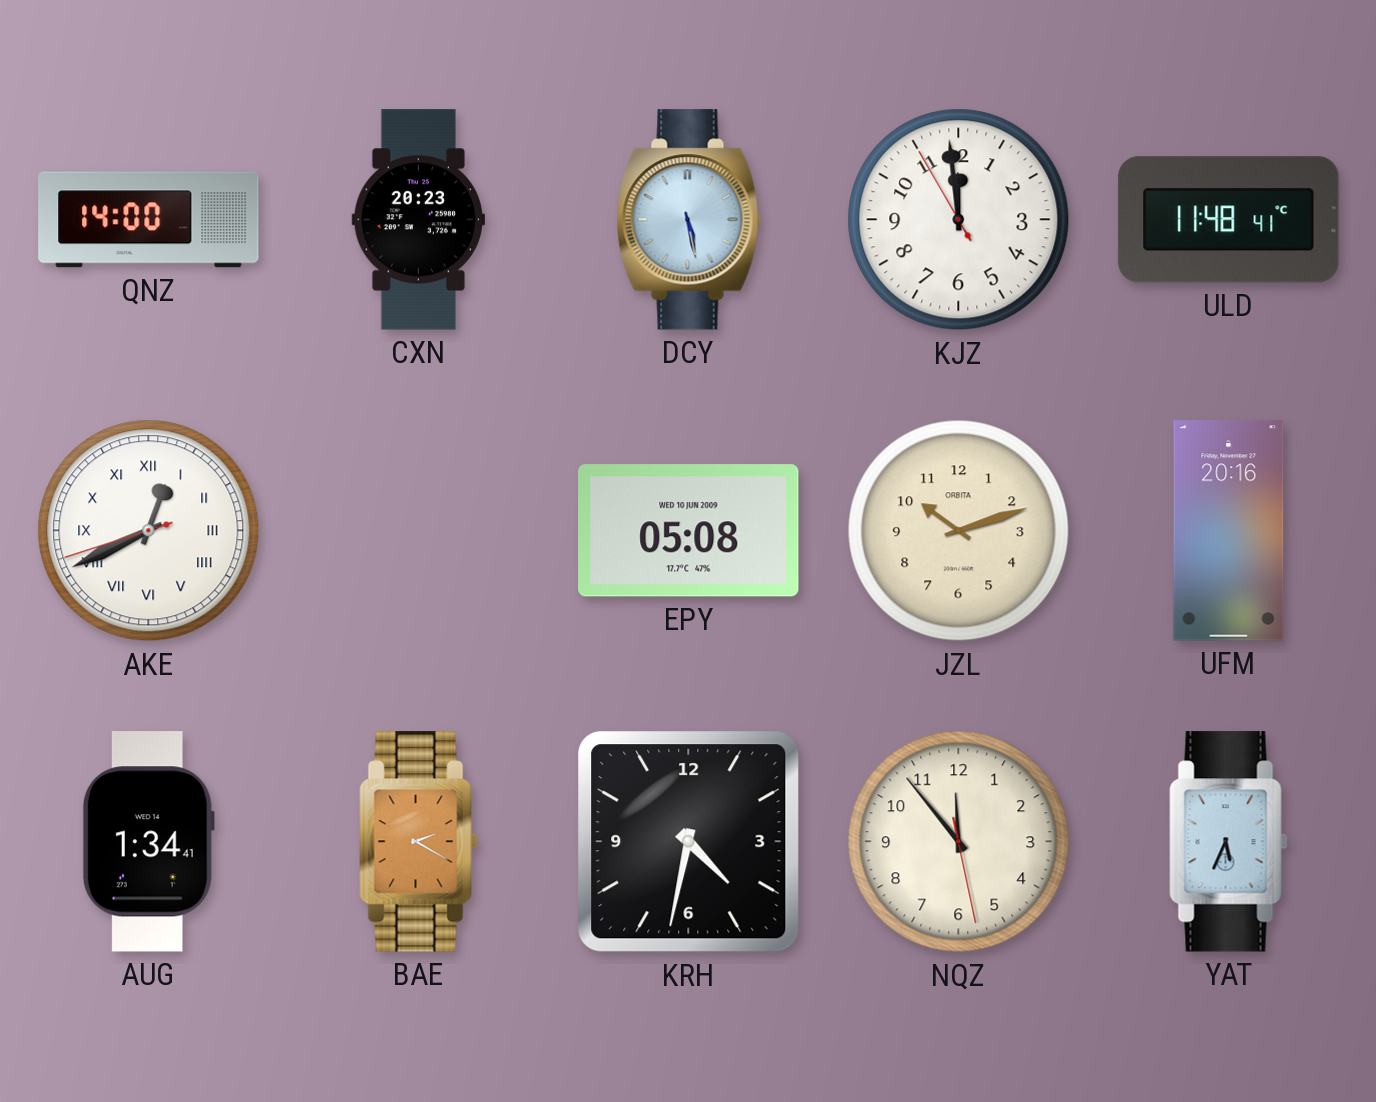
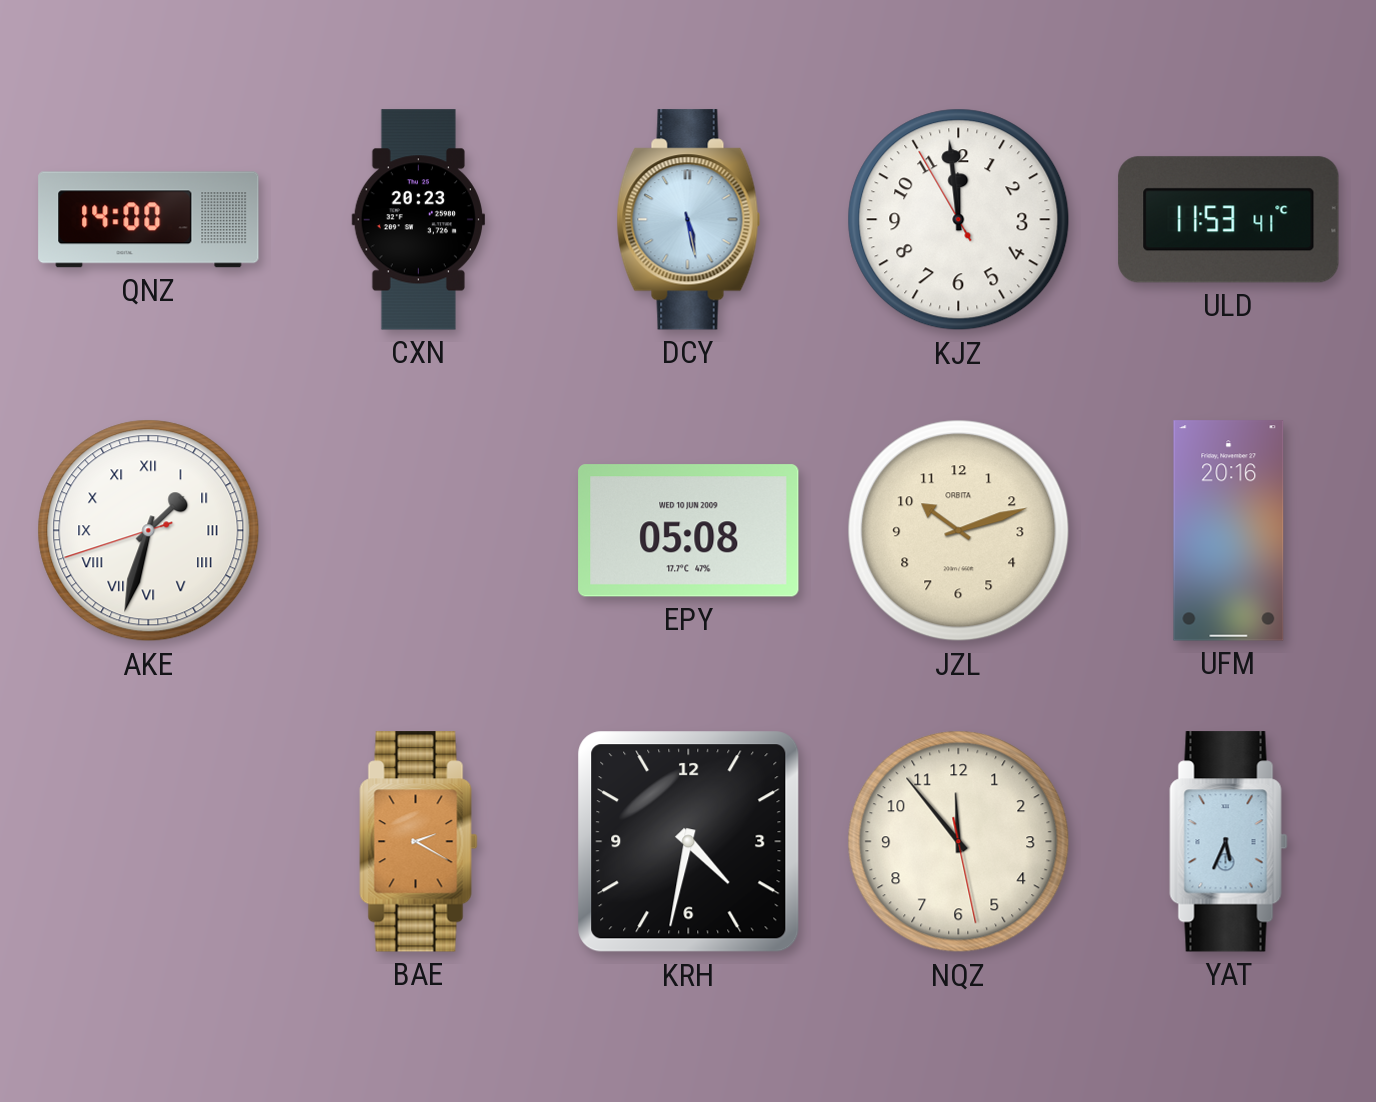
ULD: 11:48 -> 11:53
AKE: 12:40 -> 1:32
AUG: 1:34 -> none
